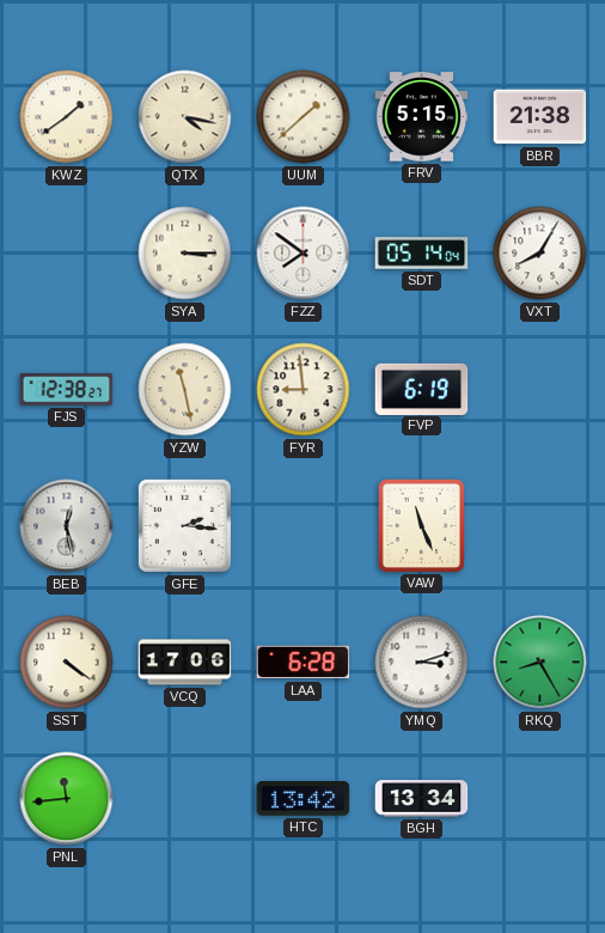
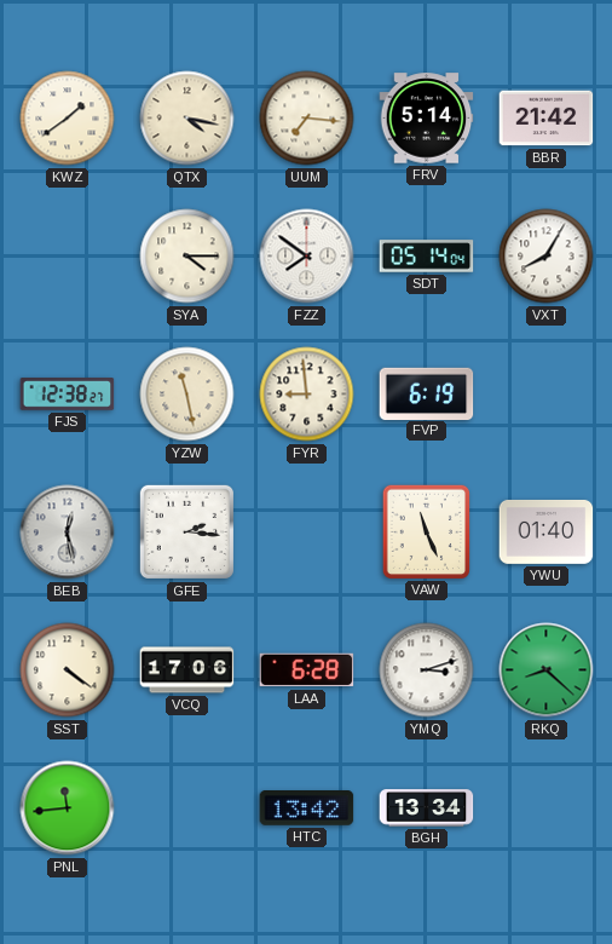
UUM: 1:38 -> 7:16
FRV: 5:15 -> 5:14
BBR: 21:38 -> 21:42
SYA: 3:15 -> 4:15
YWU: none -> 01:40
RKQ: 8:25 -> 8:22
